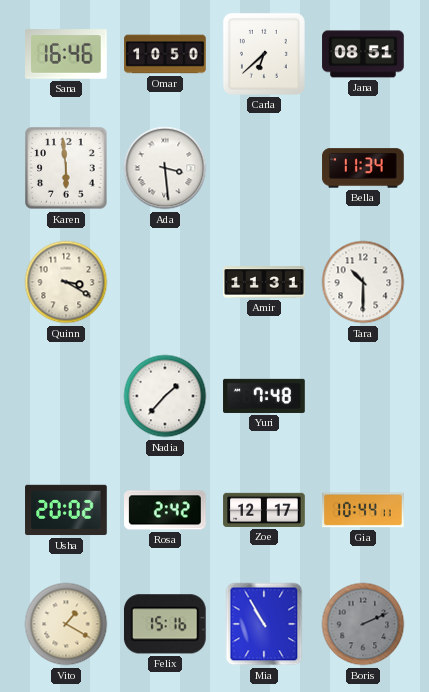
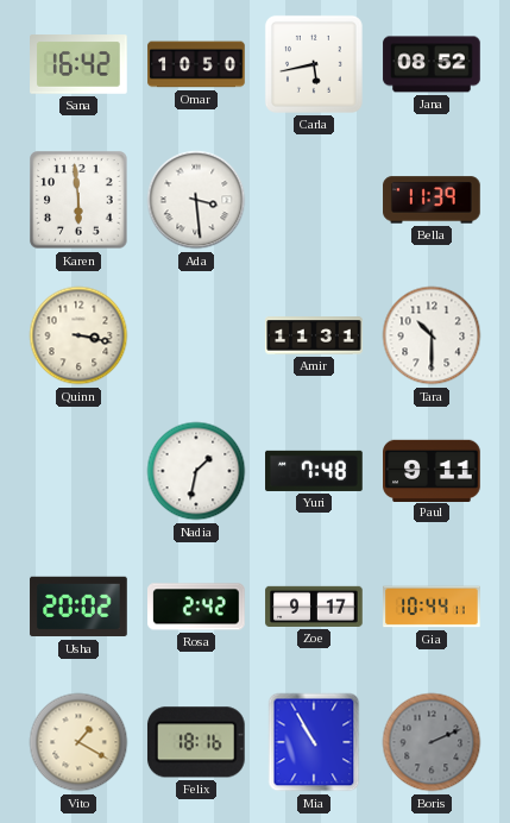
Sana: 16:46 -> 16:42
Carla: 6:38 -> 5:43
Jana: 08:51 -> 08:52
Bella: 11:34 -> 11:39
Quinn: 3:20 -> 3:17
Nadia: 1:37 -> 1:32
Paul: none -> 9:11
Zoe: 12:17 -> 9:17
Felix: 15:16 -> 18:16
